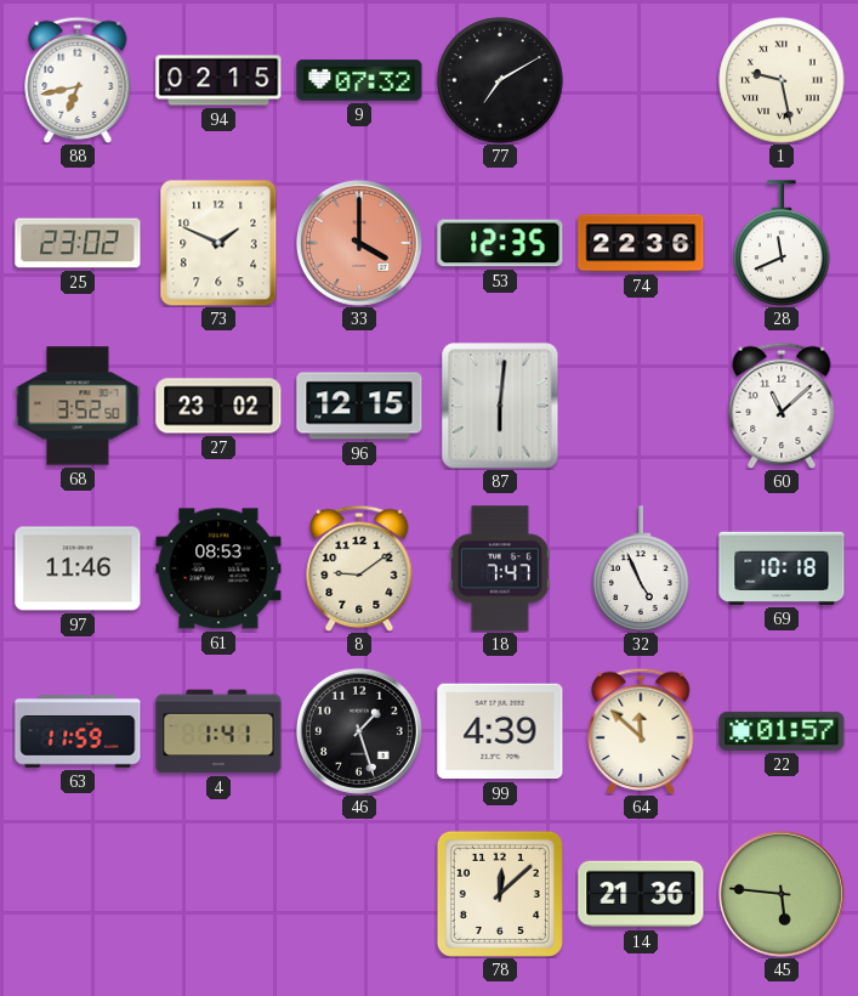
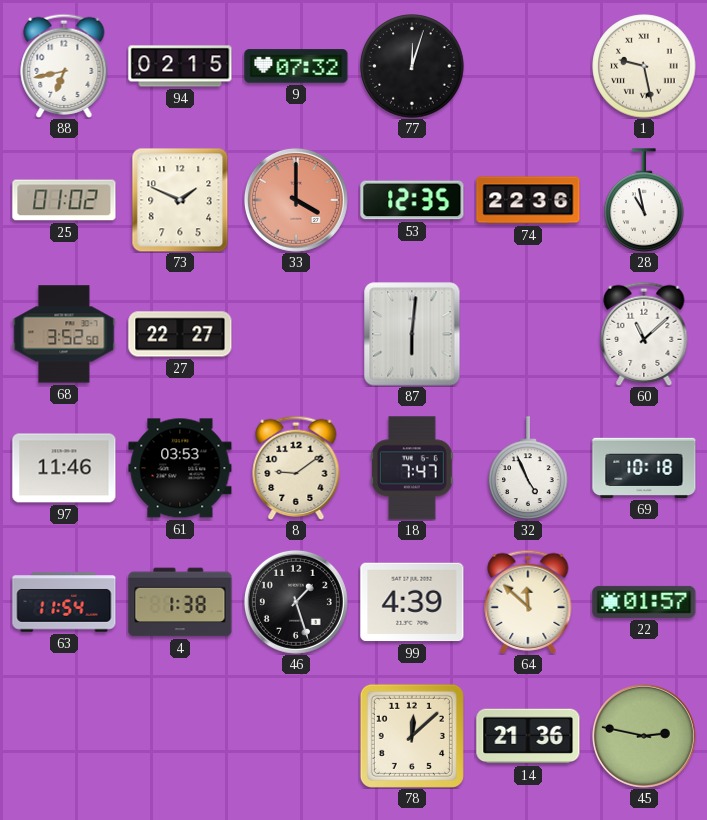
77: 7:10 -> 12:03
25: 23:02 -> 01:02
28: 11:41 -> 10:58
27: 23:02 -> 22:27
96: 12:15 -> none
61: 08:53 -> 03:53
63: 11:59 -> 11:54
4: 1:41 -> 1:38
45: 5:46 -> 2:47
